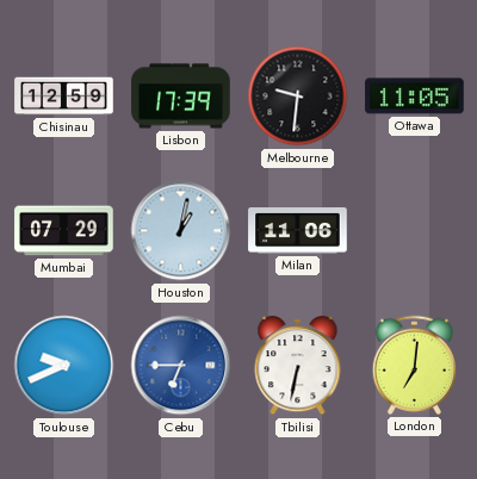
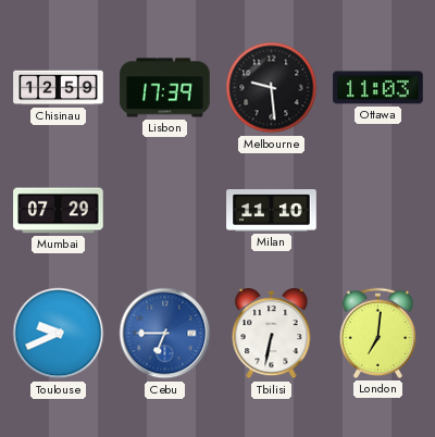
Melbourne: 9:31 -> 9:29
Ottawa: 11:05 -> 11:03
Houston: 1:02 -> none
Milan: 11:06 -> 11:10
